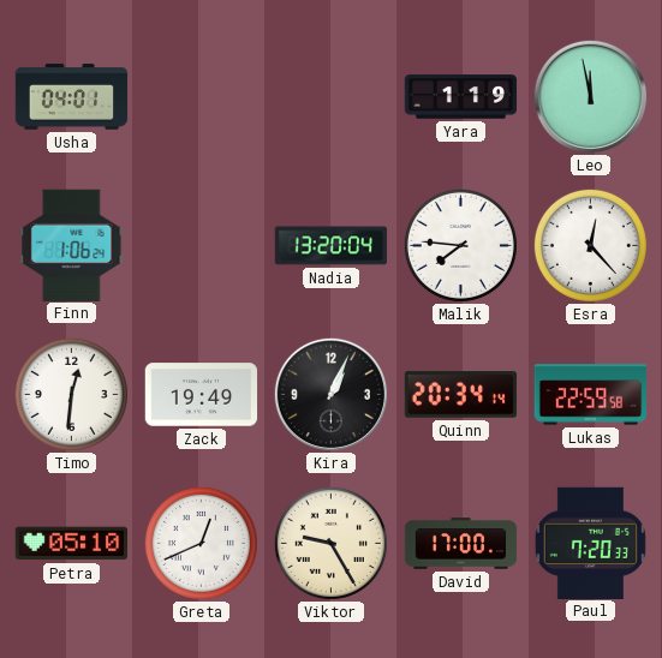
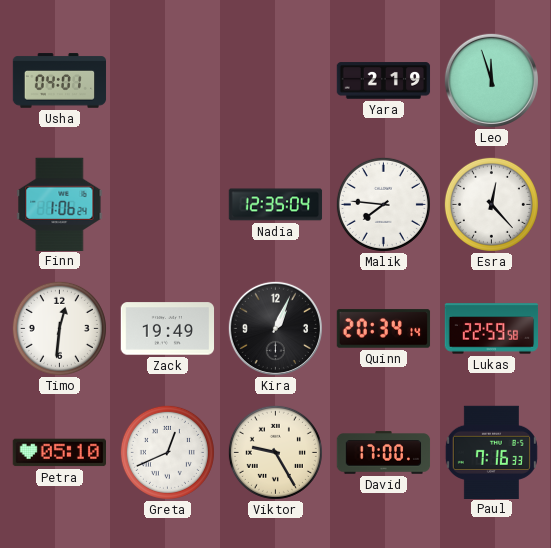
Yara: 1:19 -> 2:19
Leo: 11:58 -> 11:57
Nadia: 13:20 -> 12:35
Paul: 7:20 -> 7:16
